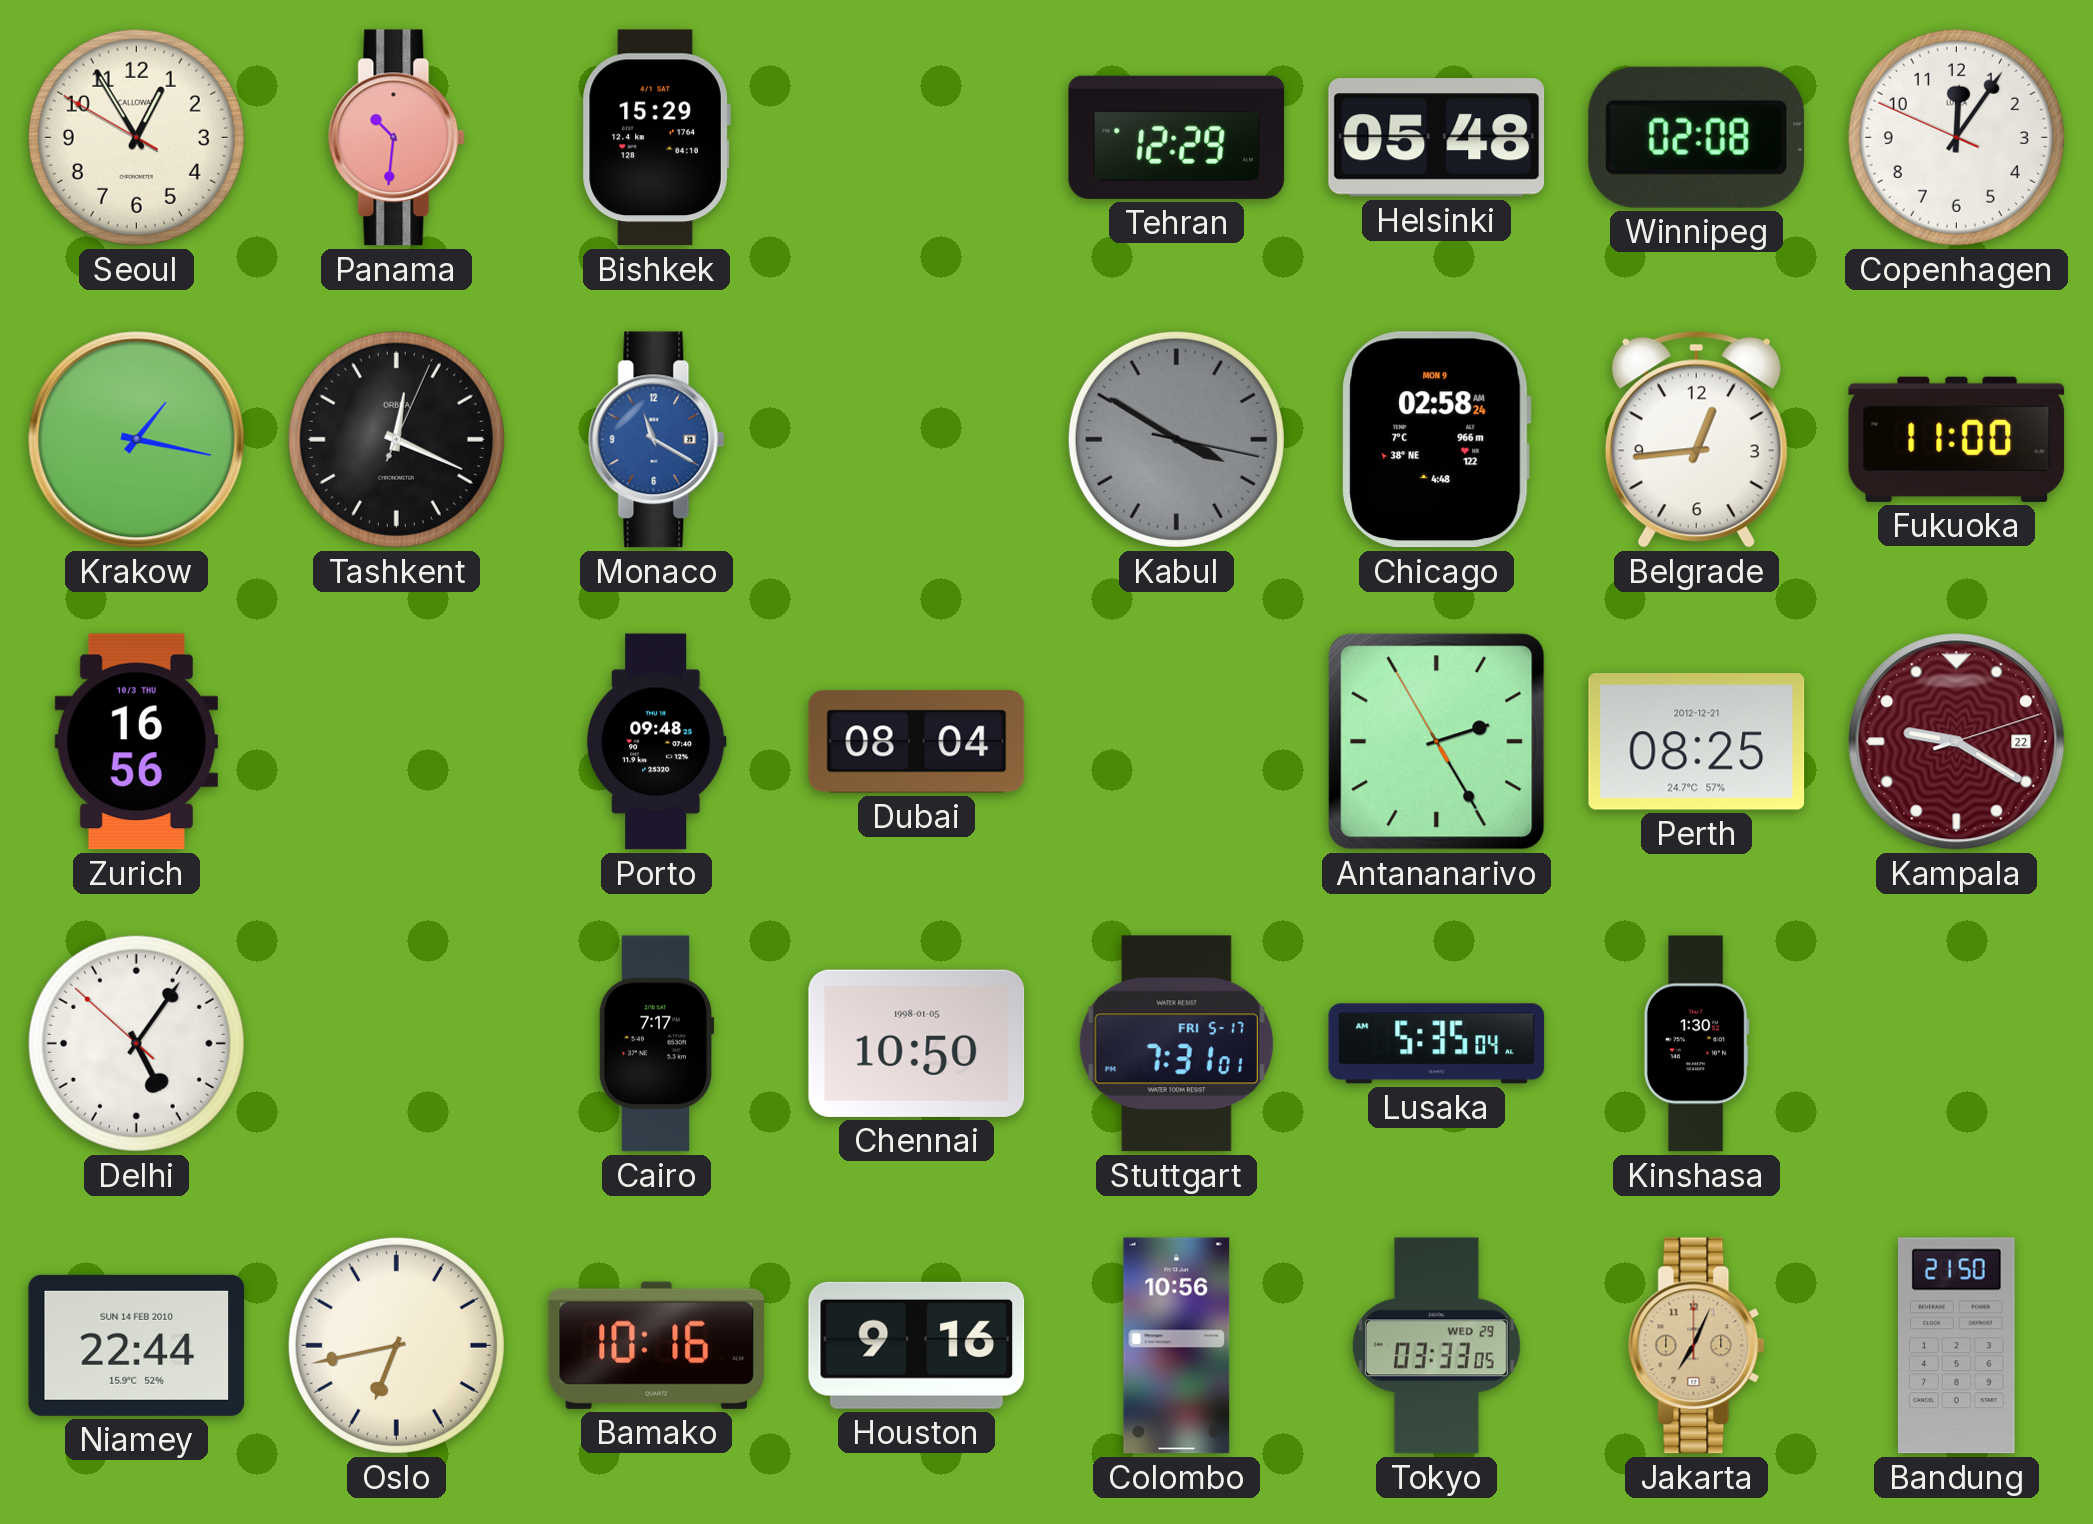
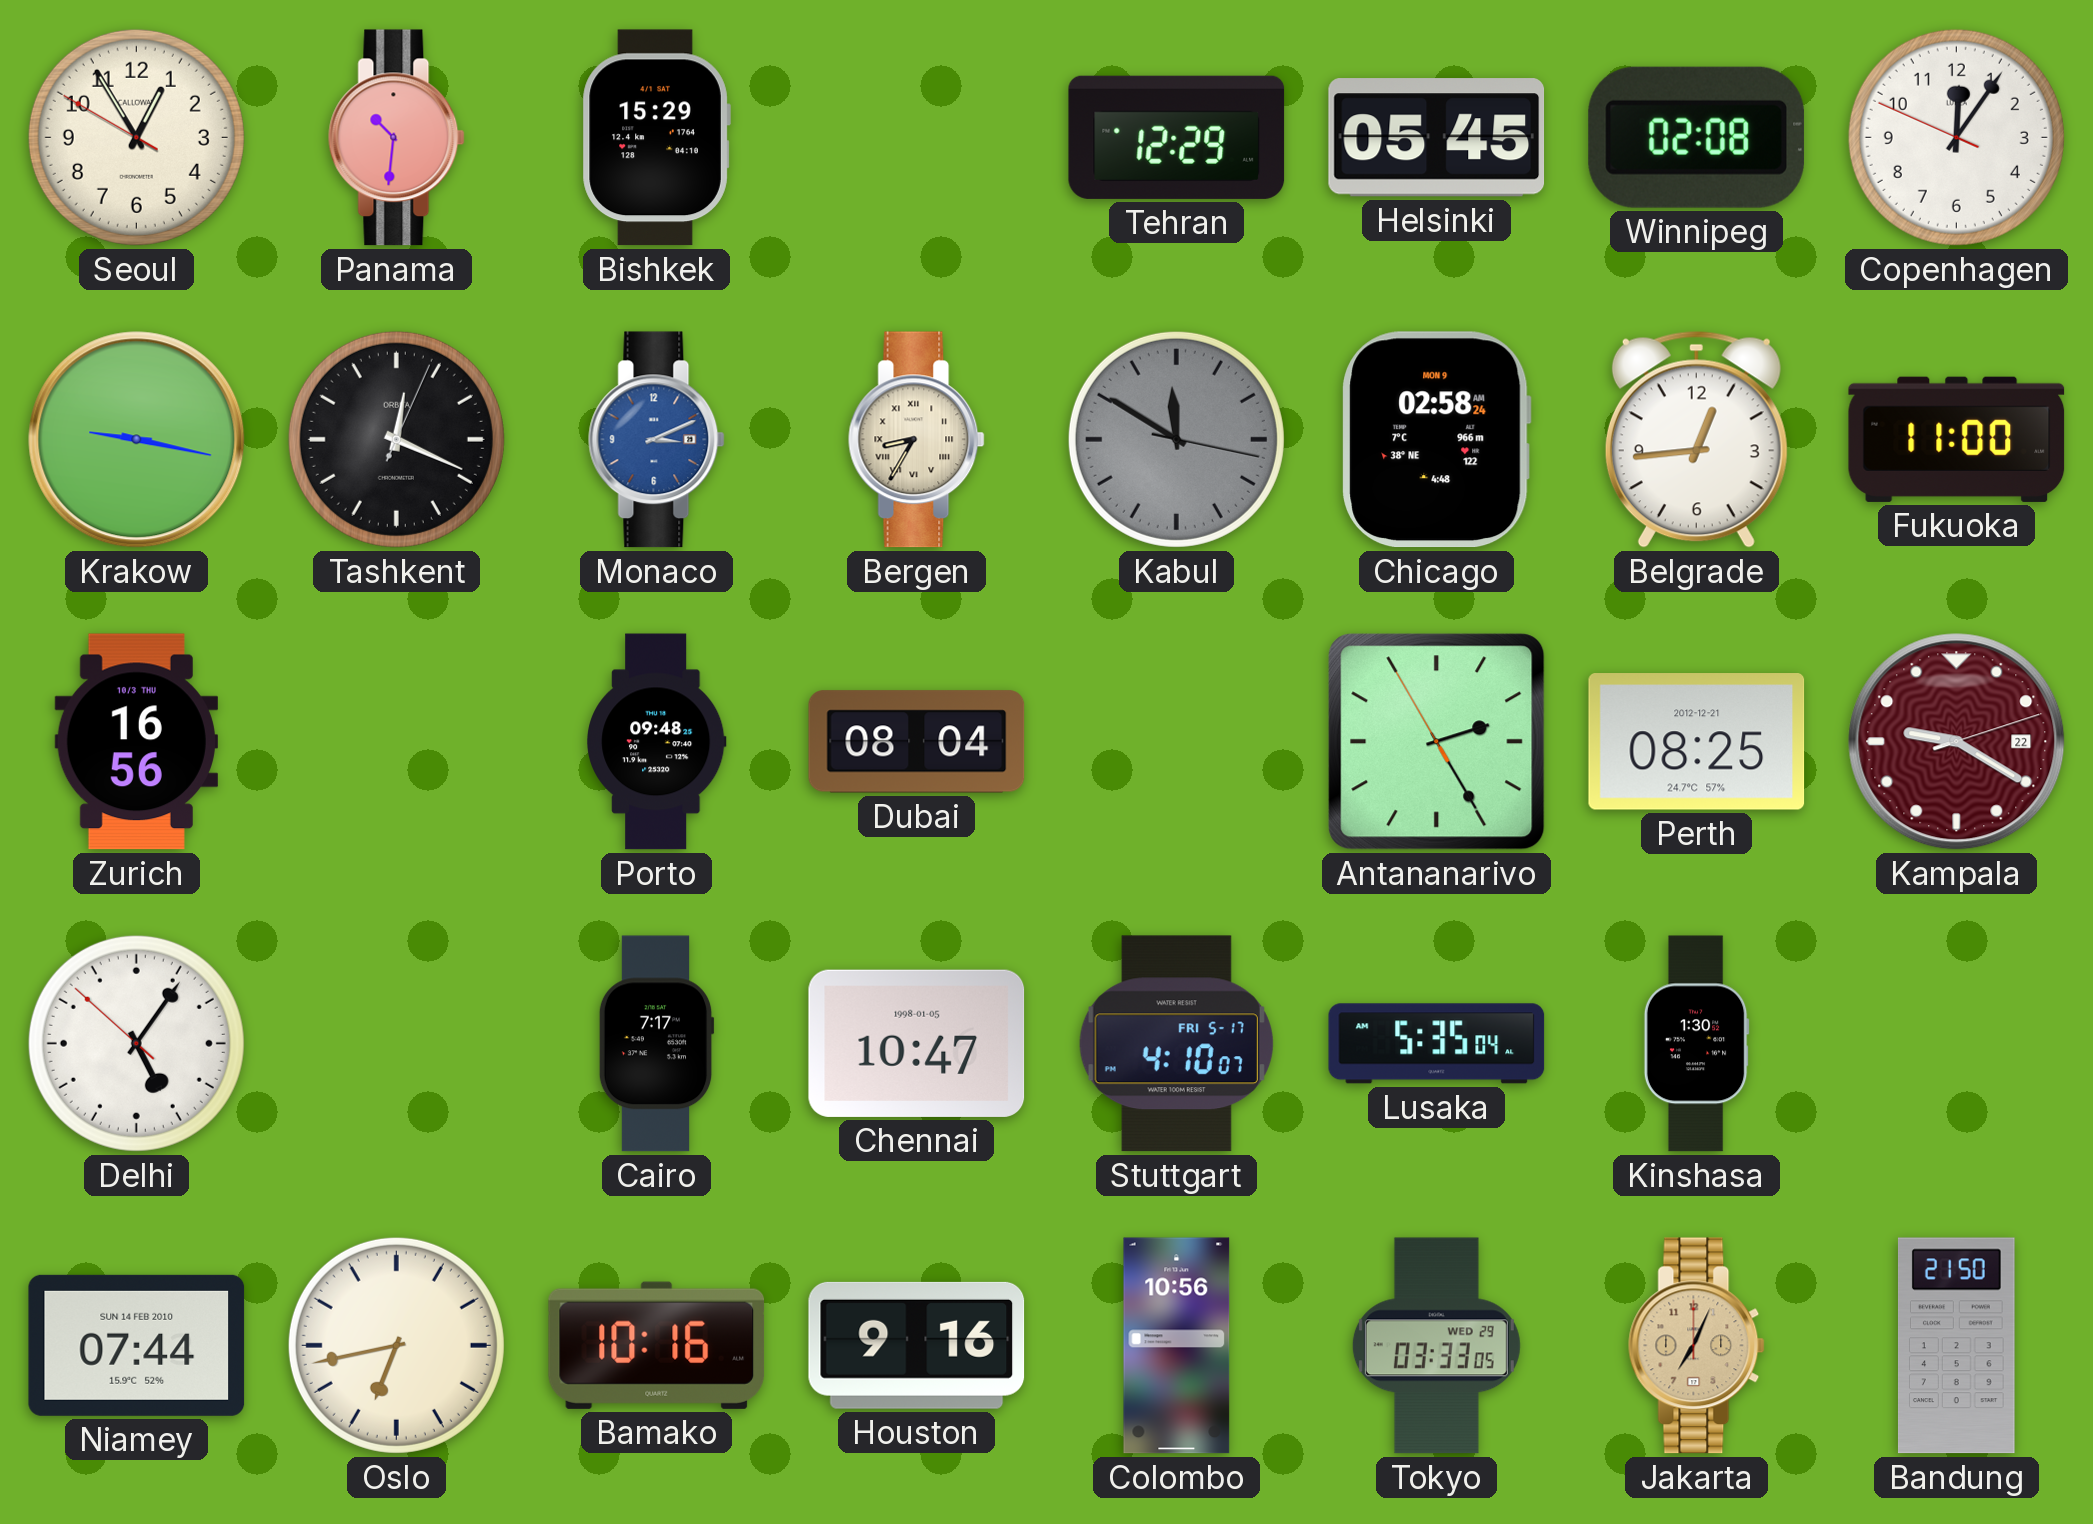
Helsinki: 05:48 -> 05:45
Krakow: 1:17 -> 9:17
Monaco: 11:20 -> 3:11
Bergen: none -> 8:35
Kabul: 3:50 -> 11:50
Chennai: 10:50 -> 10:47
Stuttgart: 7:31 -> 4:10
Niamey: 22:44 -> 07:44
